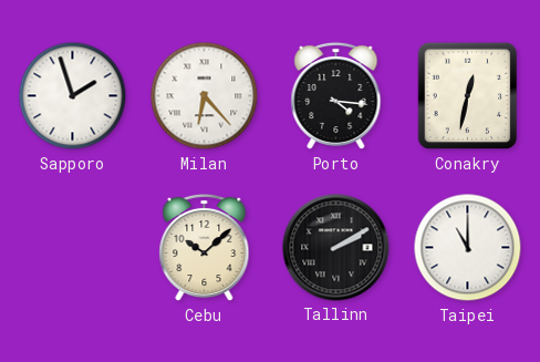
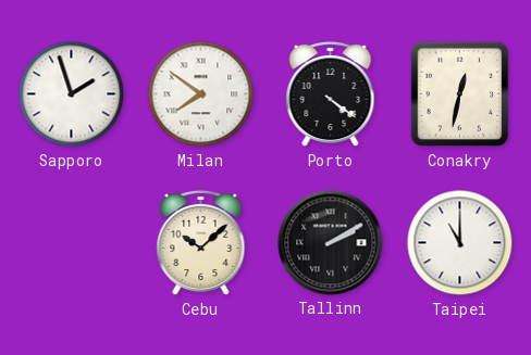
Milan: 6:23 -> 7:51
Porto: 4:16 -> 4:21
